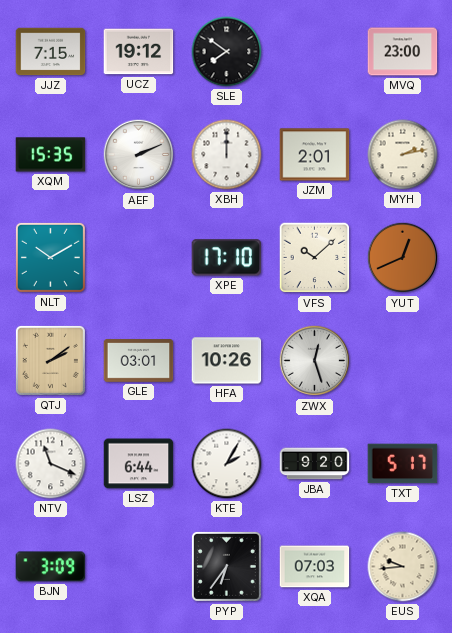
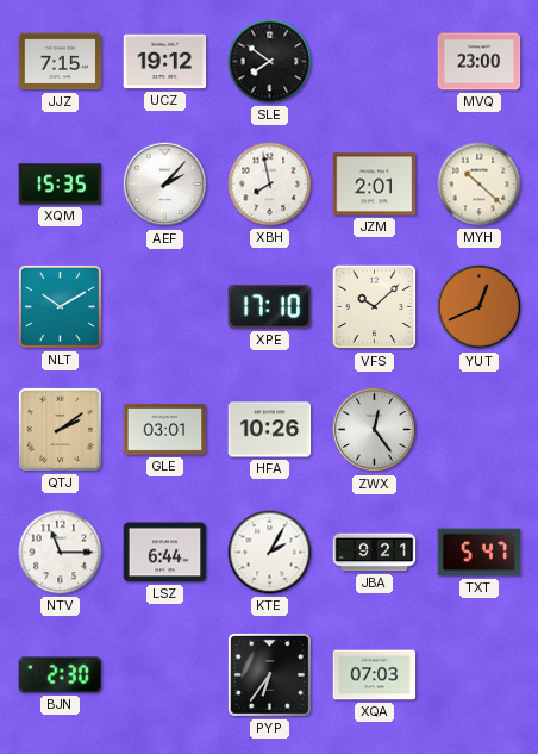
AEF: 2:11 -> 2:07
XBH: 12:00 -> 7:58
MYH: 2:13 -> 10:22
ZWX: 12:27 -> 12:24
NTV: 11:19 -> 11:15
JBA: 9:20 -> 9:21
TXT: 5:17 -> 5:47
BJN: 3:09 -> 2:30
EUS: 9:44 -> none
